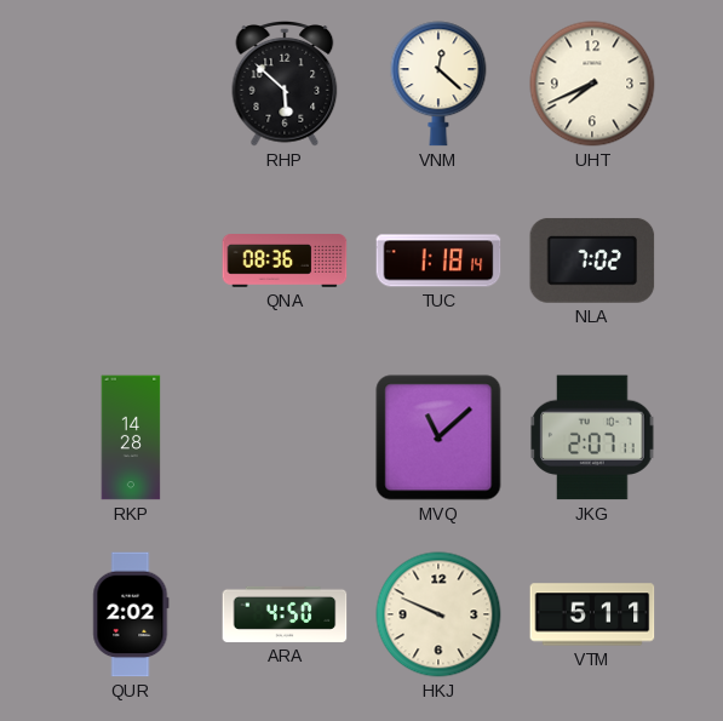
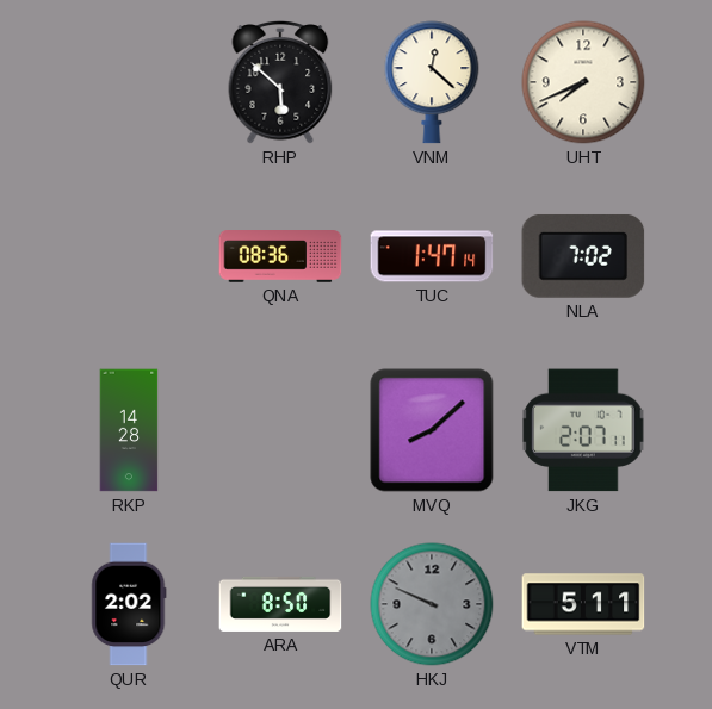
TUC: 1:18 -> 1:47
MVQ: 11:08 -> 8:08
ARA: 4:50 -> 8:50
HKJ dial: cream -> grey
